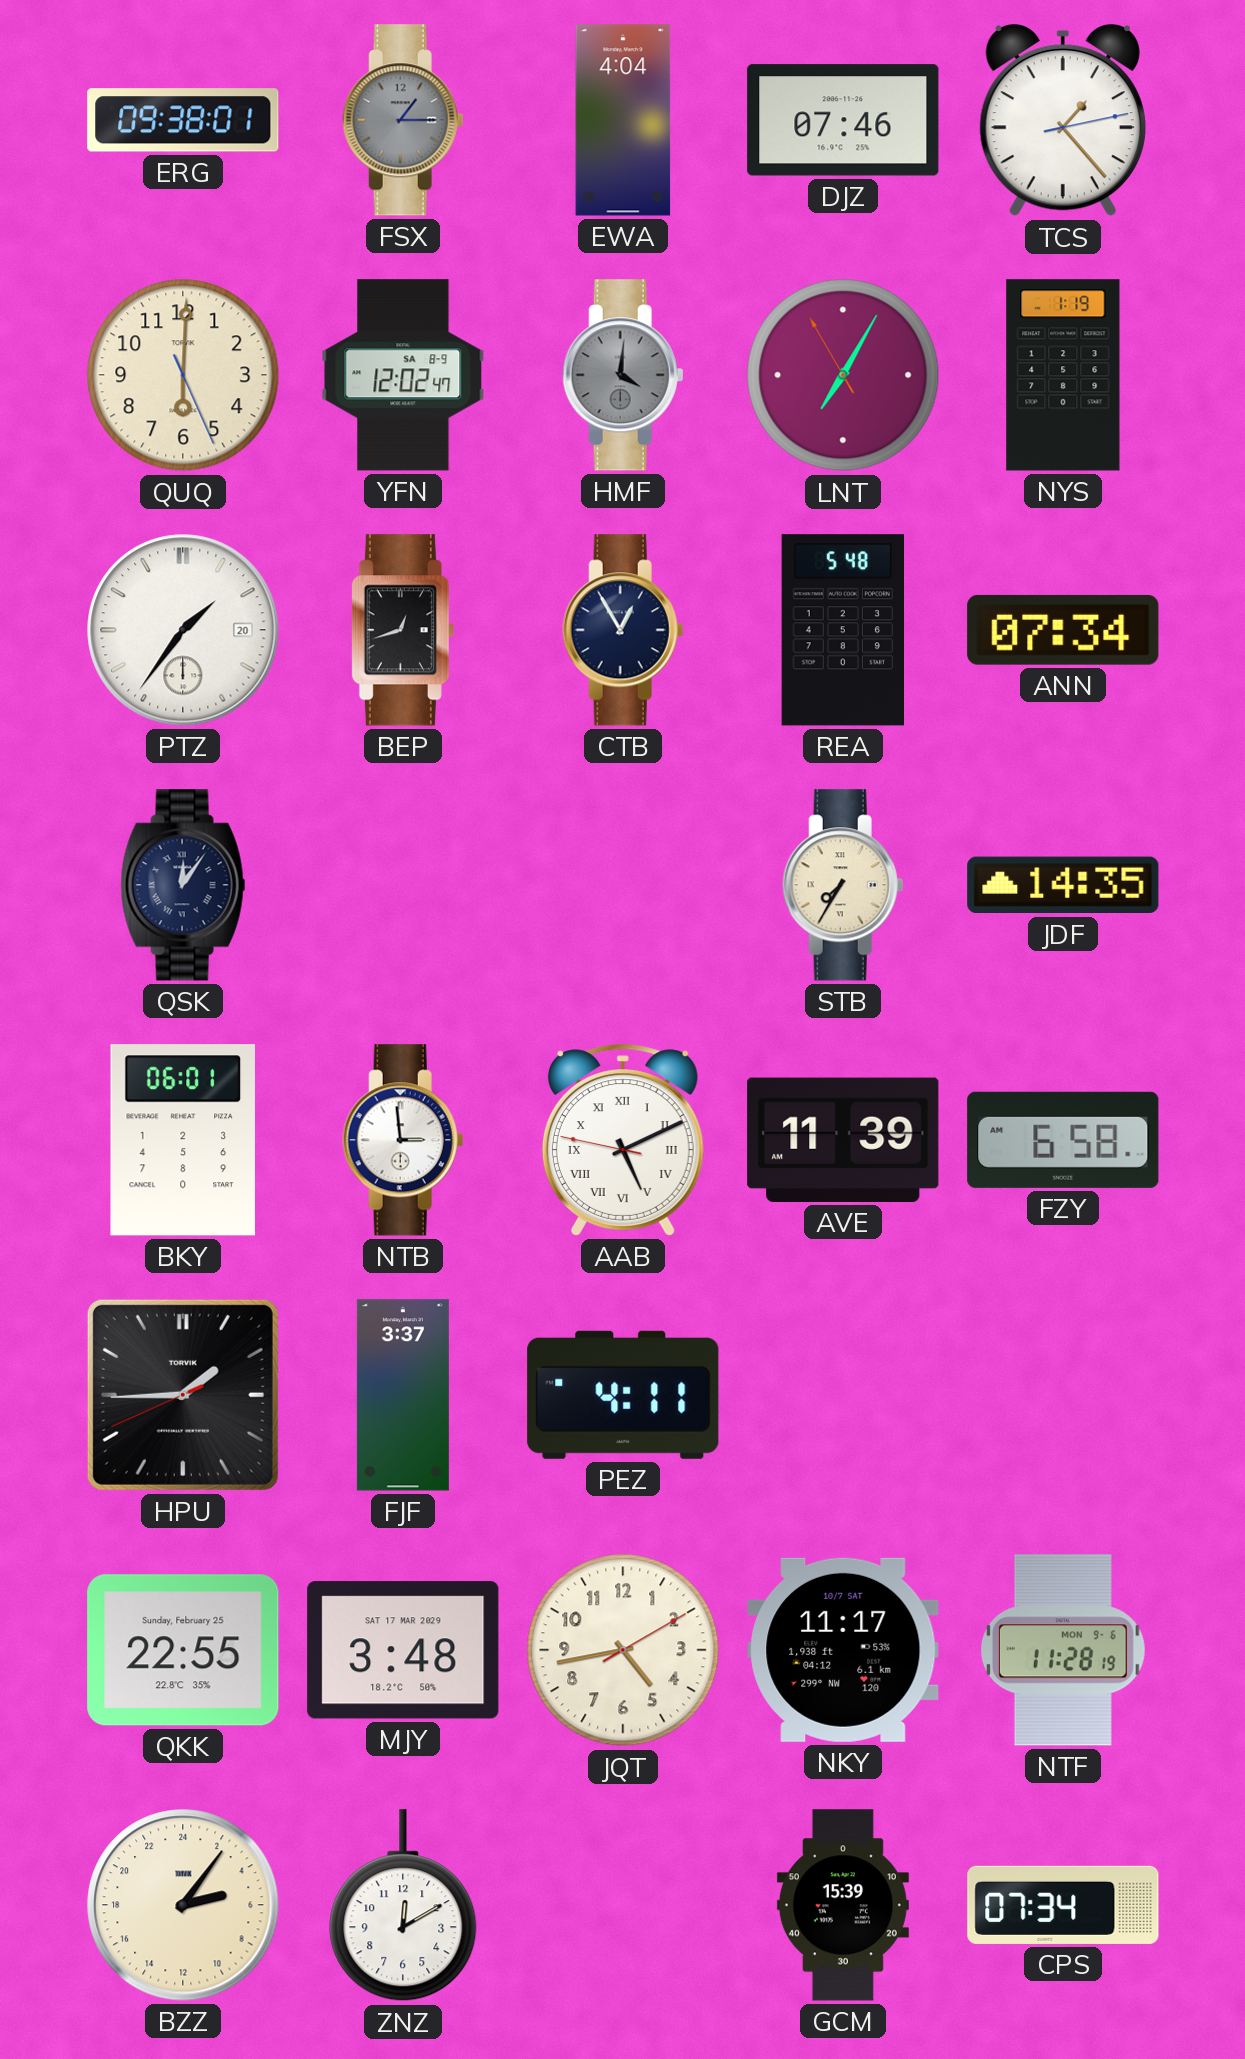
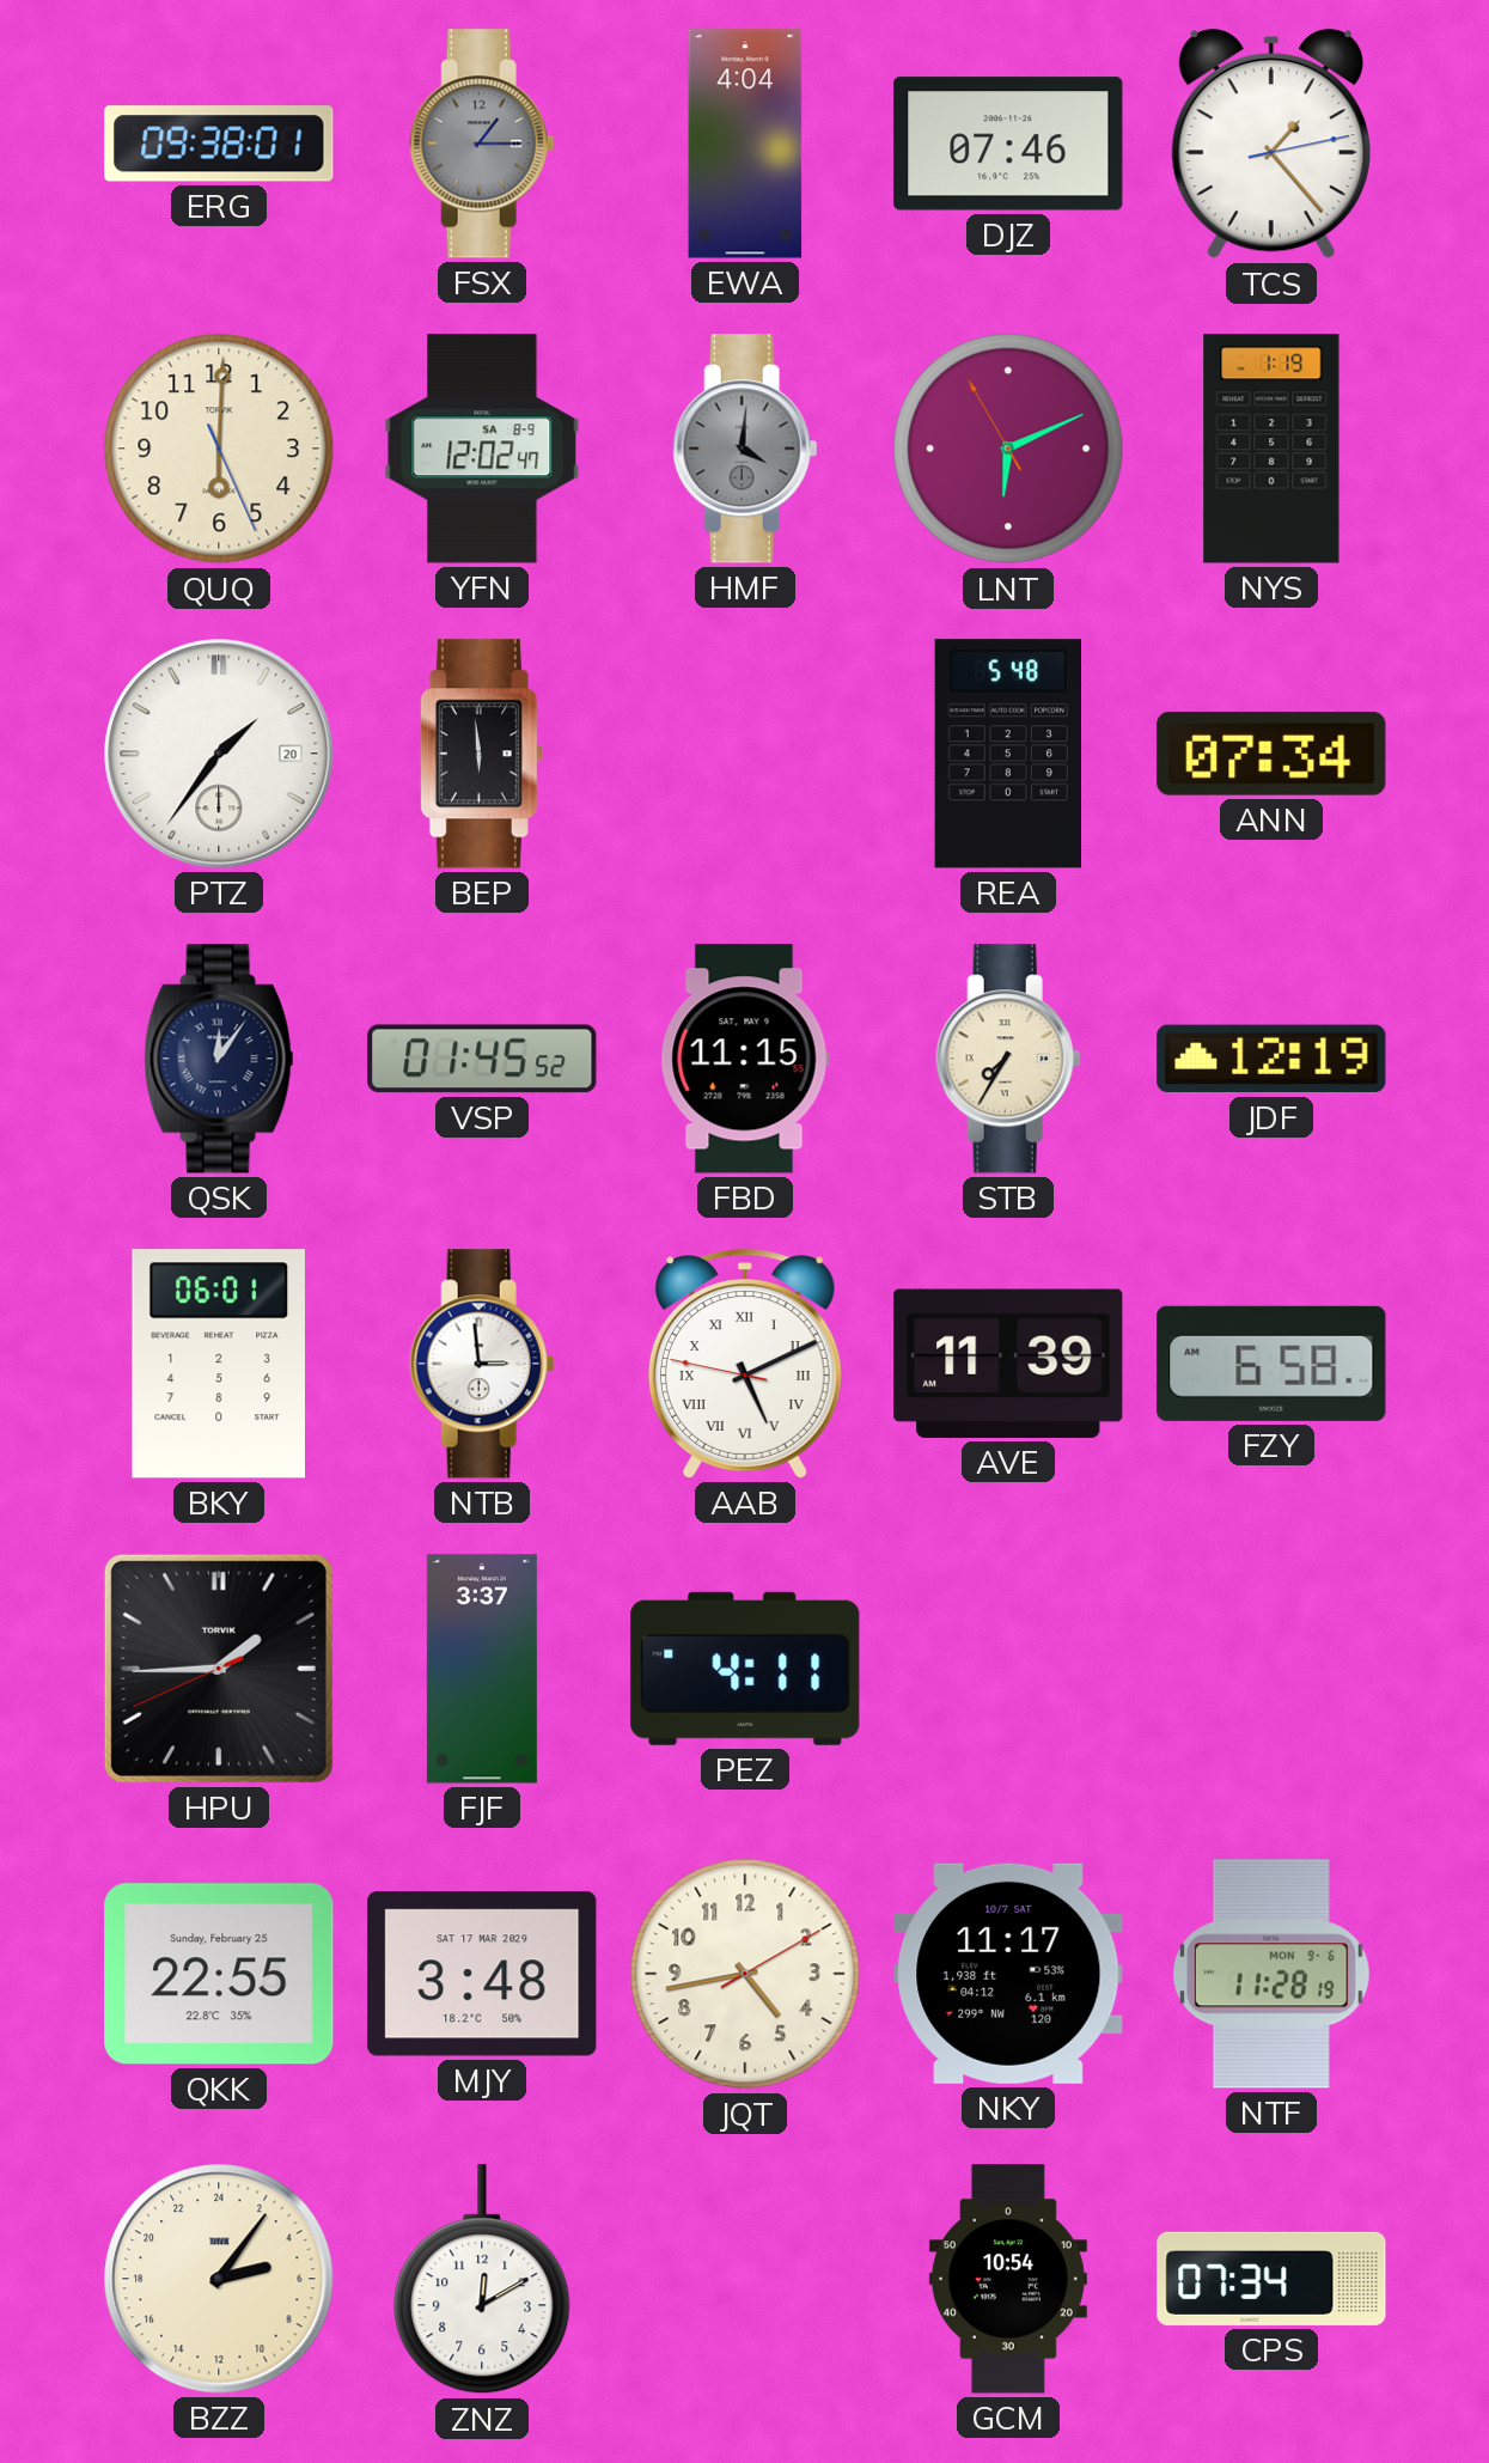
LNT: 7:04 -> 6:10
BEP: 12:42 -> 5:59
CTB: 12:55 -> none
VSP: none -> 01:45
FBD: none -> 11:15
JDF: 14:35 -> 12:19
GCM: 15:39 -> 10:54
